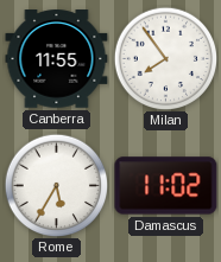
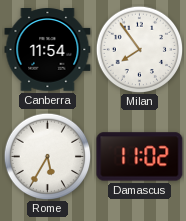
Canberra: 11:55 -> 11:54
